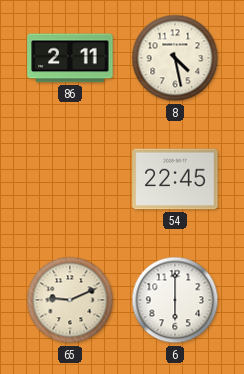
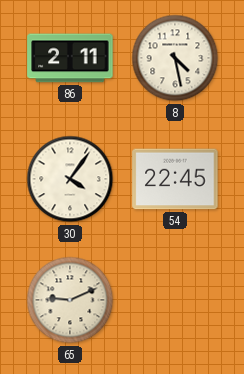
30: none -> 4:06
6: 6:00 -> none
